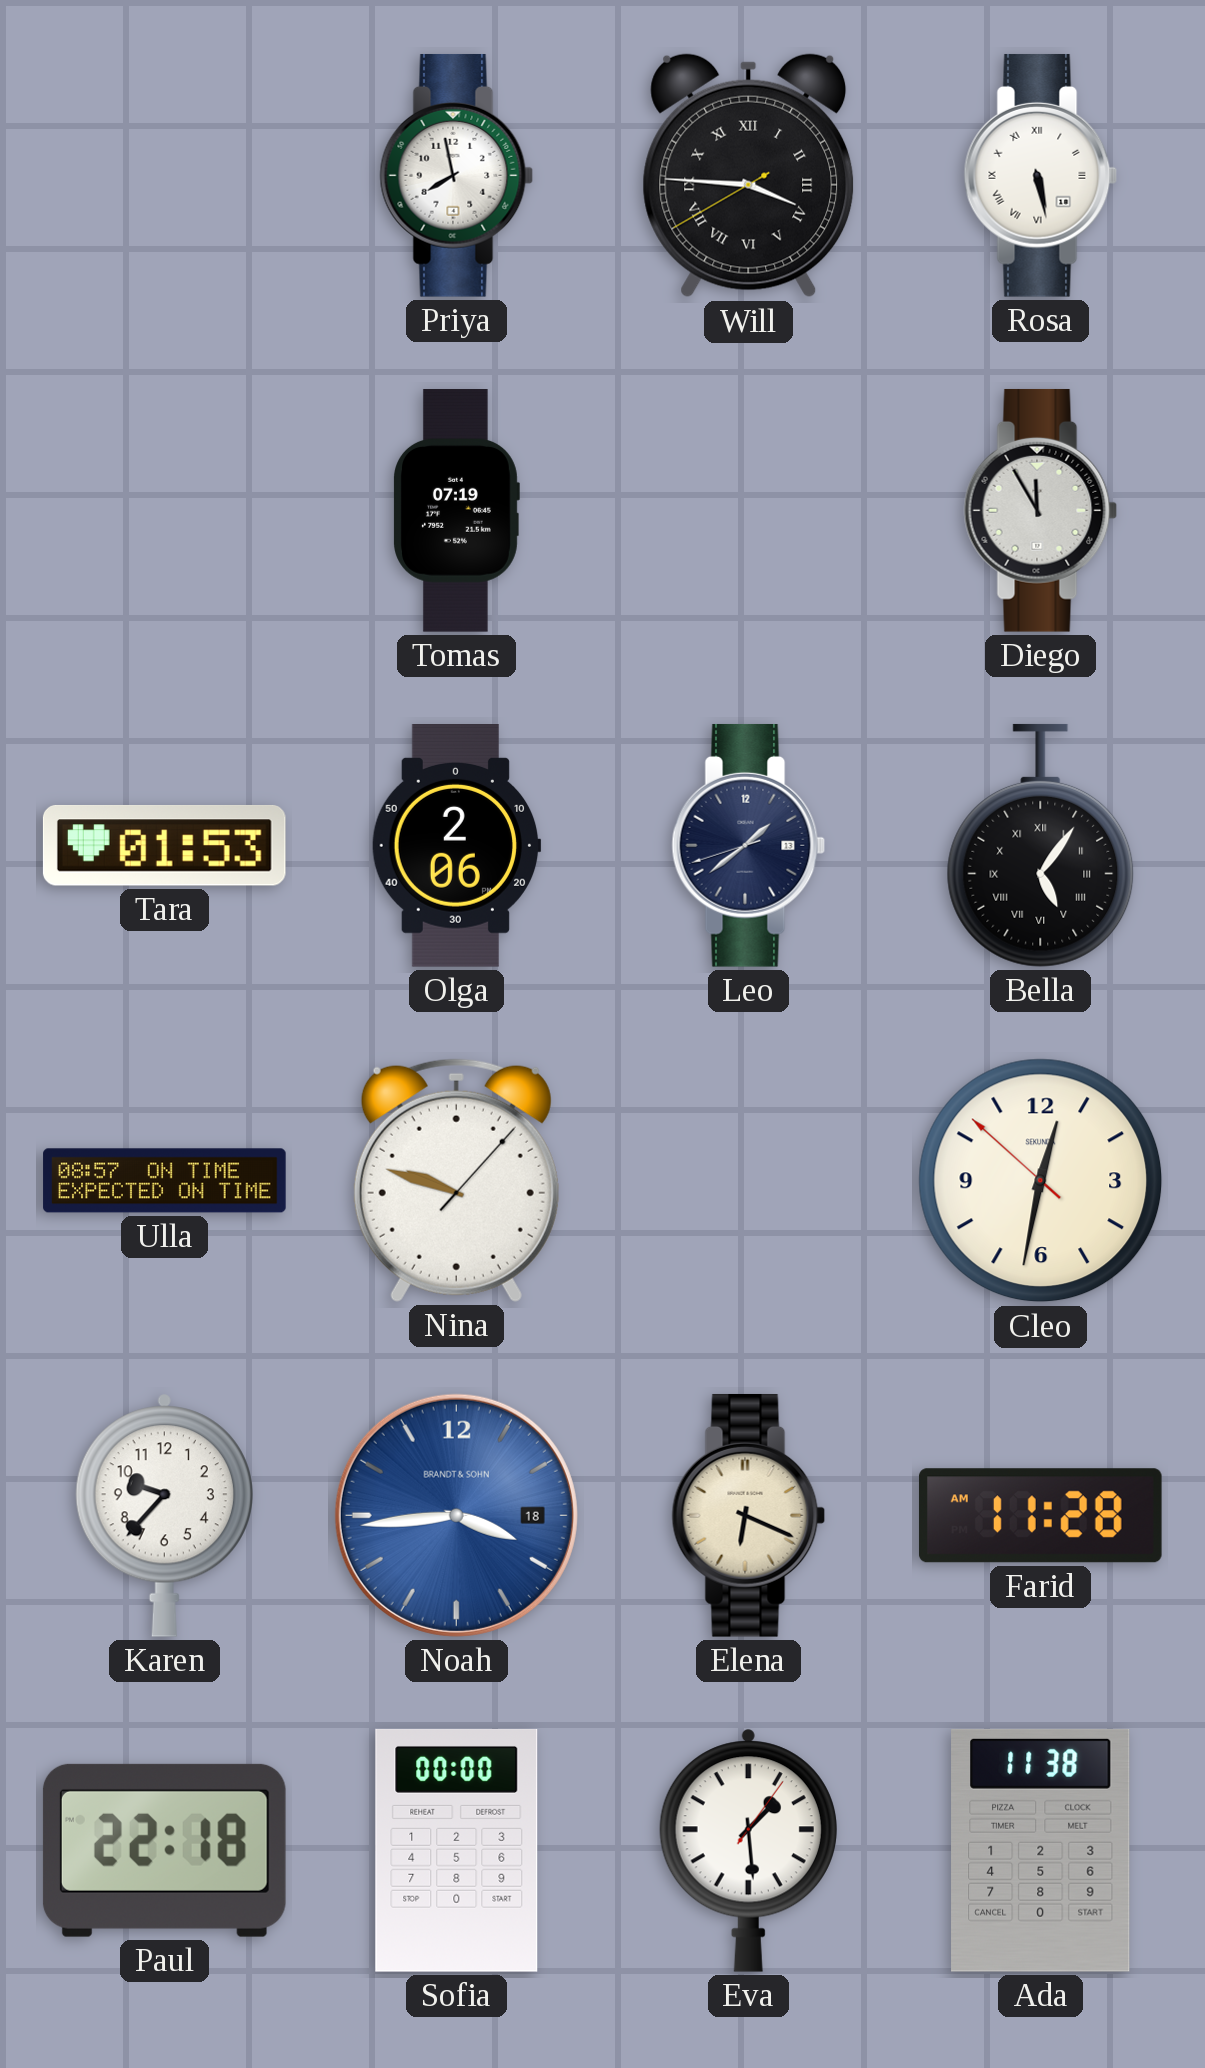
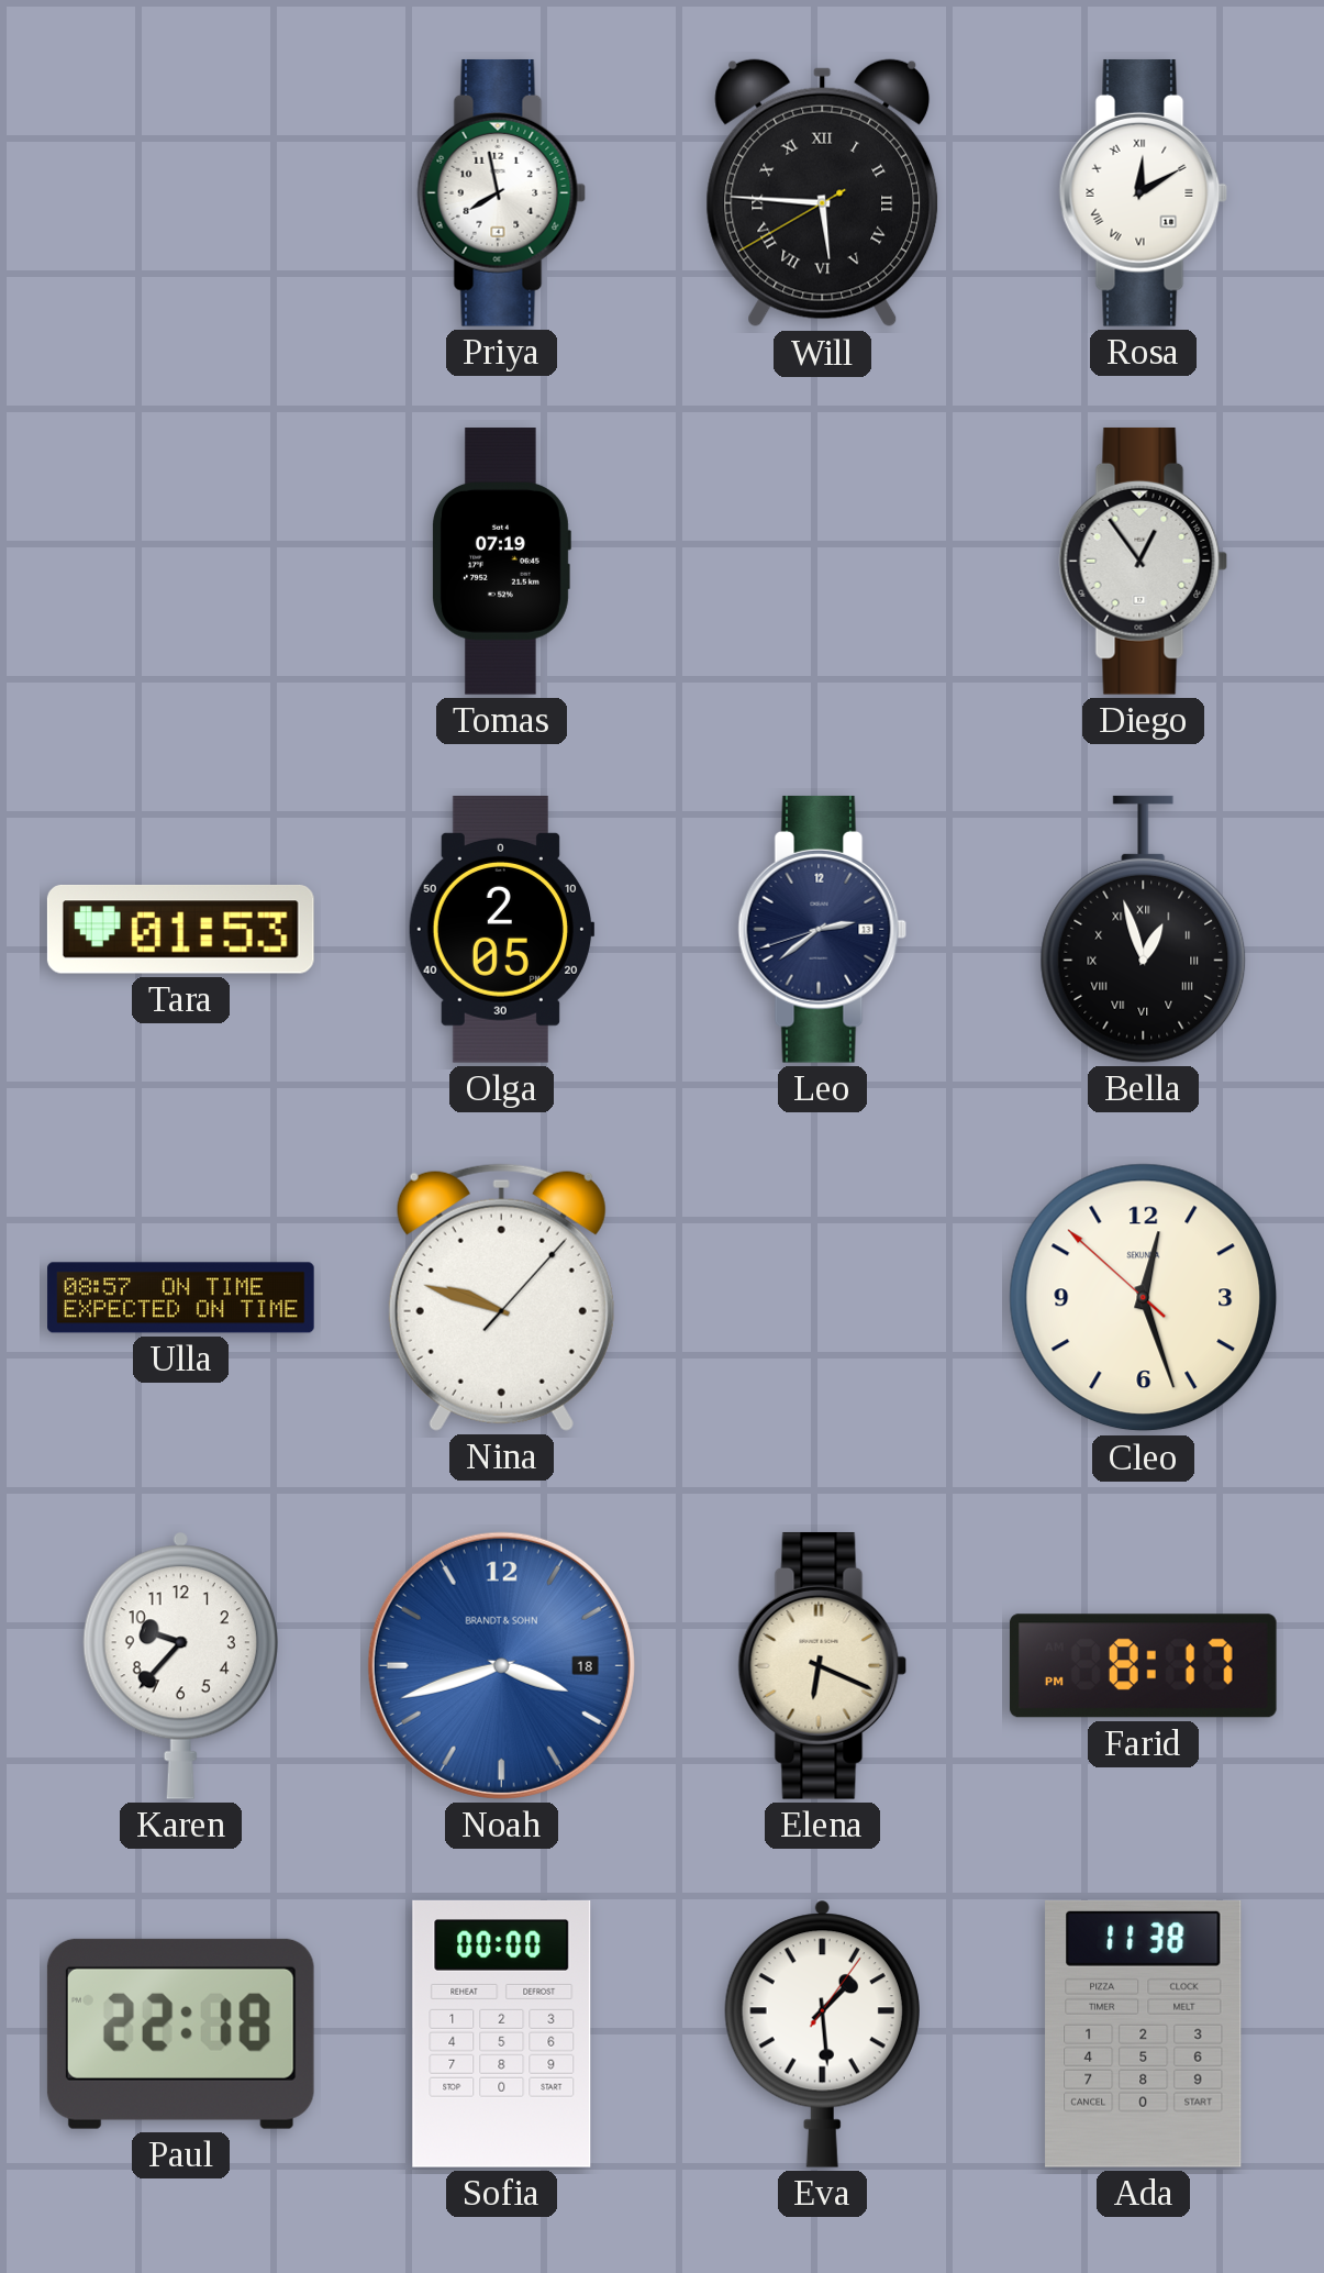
Will: 3:45 -> 5:45
Rosa: 5:28 -> 12:10
Diego: 11:55 -> 12:54
Olga: 2:06 -> 2:05
Leo: 1:38 -> 2:38
Bella: 5:06 -> 12:57
Cleo: 12:31 -> 12:26
Noah: 3:44 -> 3:42
Farid: 11:28 -> 8:17
